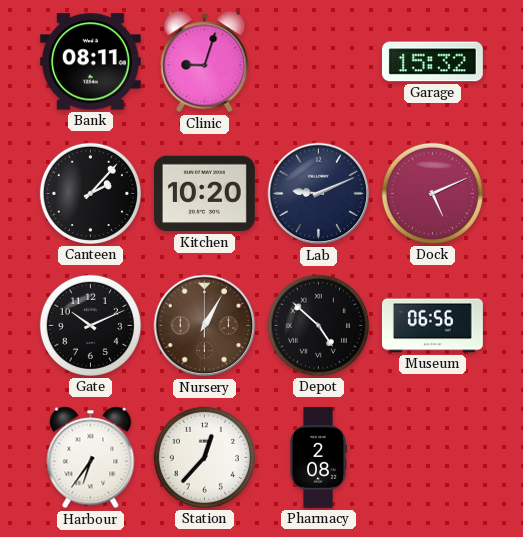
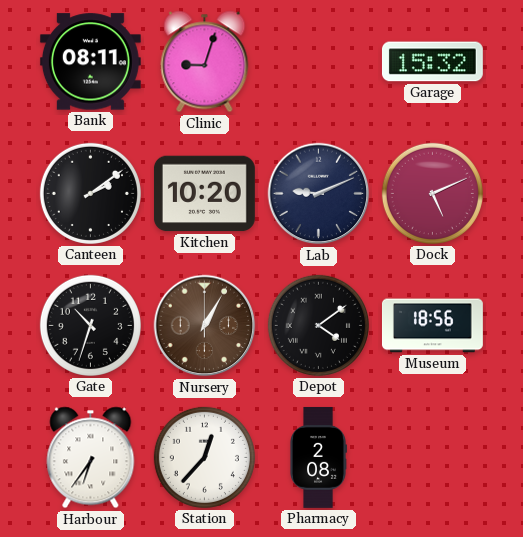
Canteen: 2:07 -> 2:09
Gate: 10:11 -> 10:33
Depot: 4:52 -> 4:09
Museum: 06:56 -> 18:56
